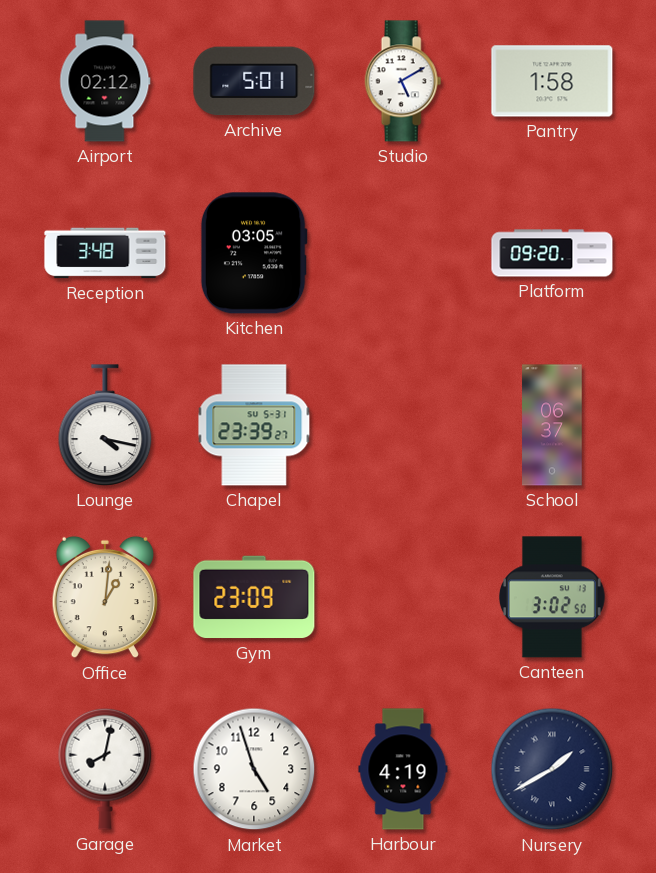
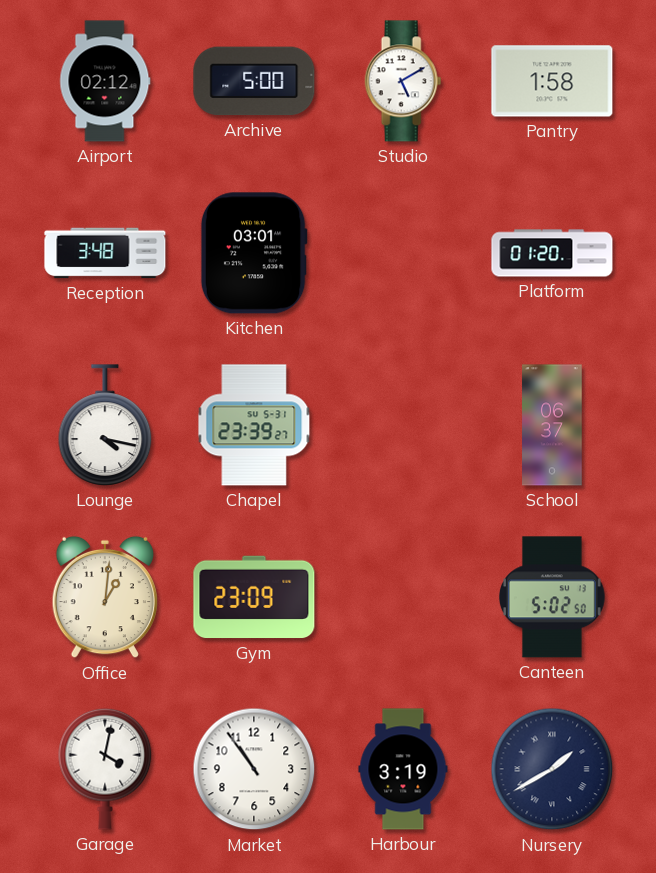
Archive: 5:01 -> 5:00
Kitchen: 03:05 -> 03:01
Platform: 09:20 -> 01:20
Canteen: 3:02 -> 5:02
Garage: 8:02 -> 4:02
Market: 4:57 -> 10:54
Harbour: 4:19 -> 3:19
